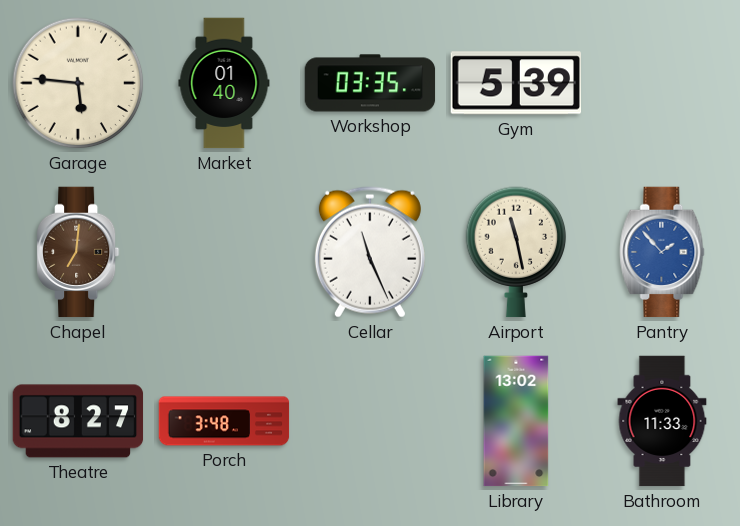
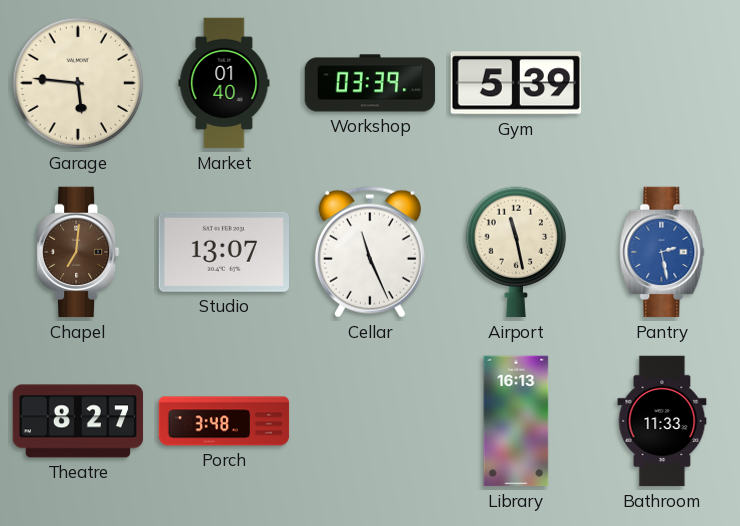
Workshop: 03:35 -> 03:39
Studio: none -> 13:07
Pantry: 1:53 -> 2:28
Library: 13:02 -> 16:13
